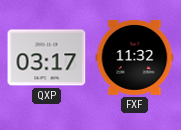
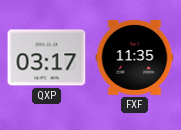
FXF: 11:32 -> 11:35
